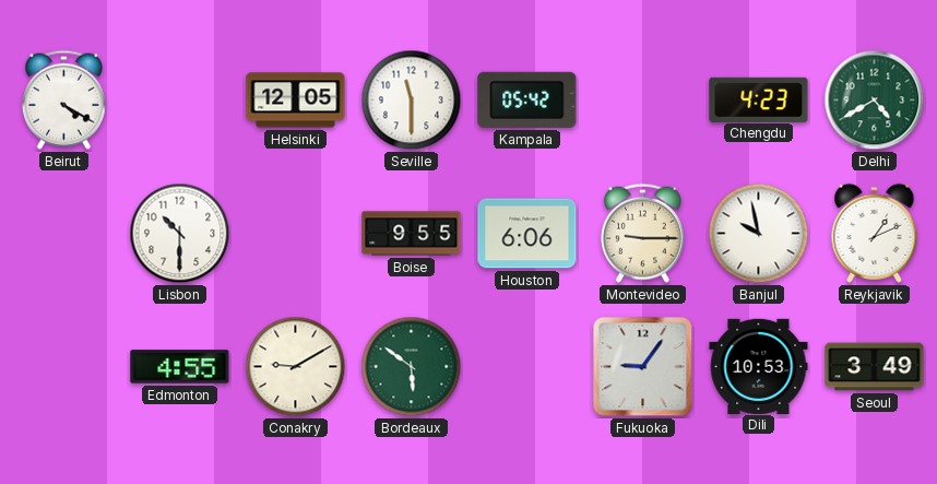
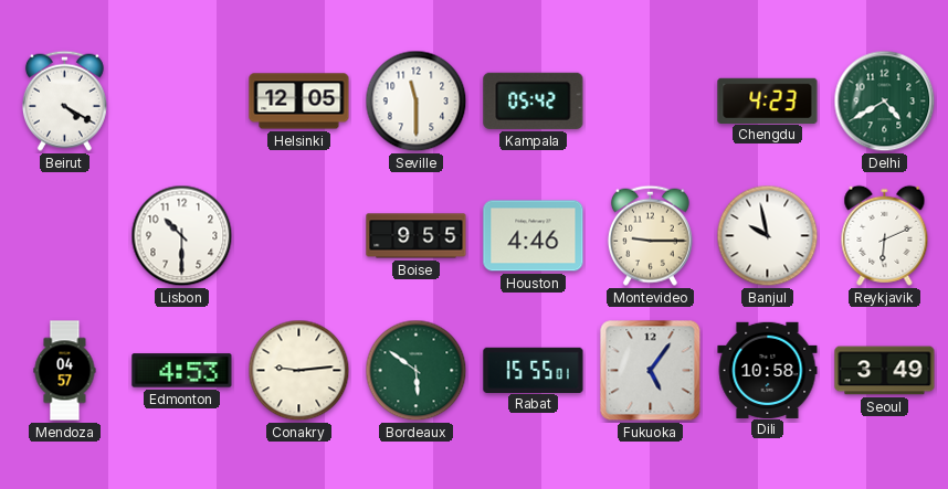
Houston: 6:06 -> 4:46
Reykjavik: 1:11 -> 6:11
Mendoza: none -> 04:57
Edmonton: 4:55 -> 4:53
Conakry: 9:10 -> 9:14
Rabat: none -> 15:55
Fukuoka: 9:06 -> 5:06
Dili: 10:53 -> 10:58
